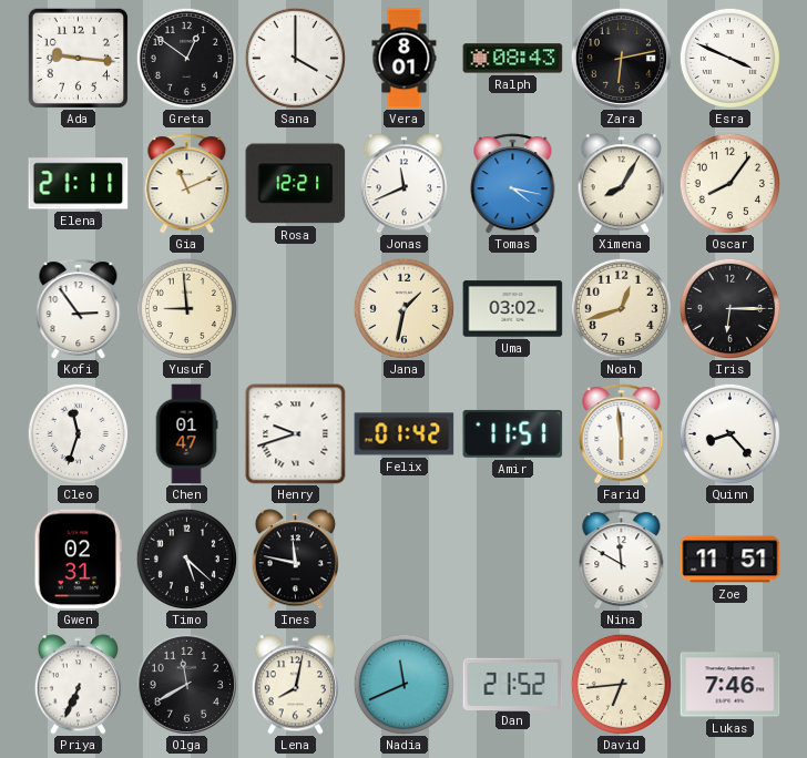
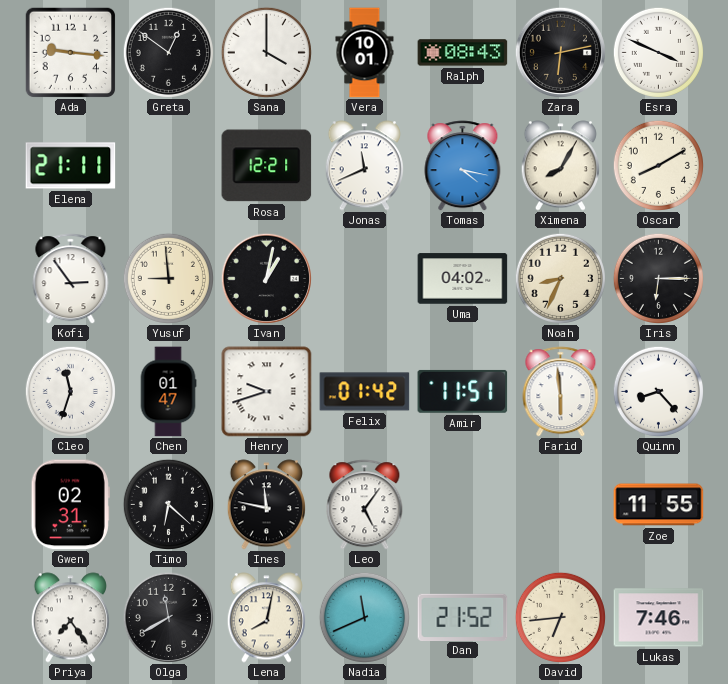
Vera: 8:01 -> 10:01
Gia: 11:11 -> none
Oscar: 8:06 -> 8:10
Ivan: none -> 1:02
Jana: 1:32 -> none
Uma: 03:02 -> 04:02
Noah: 12:42 -> 8:34
Timo: 5:22 -> 6:22
Leo: none -> 5:06
Nina: 11:50 -> none
Zoe: 11:51 -> 11:55
Priya: 6:34 -> 7:24
